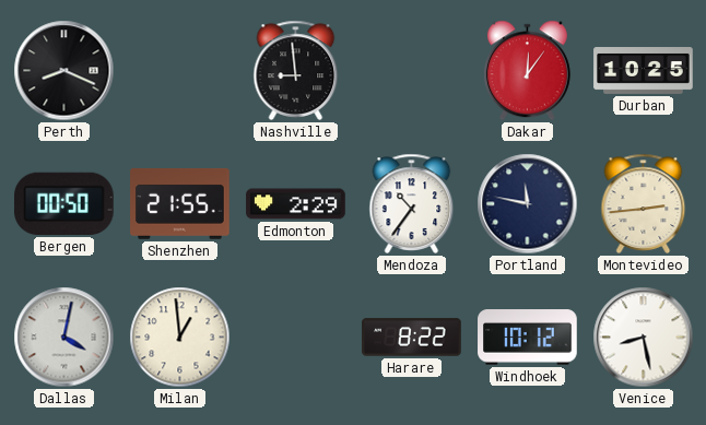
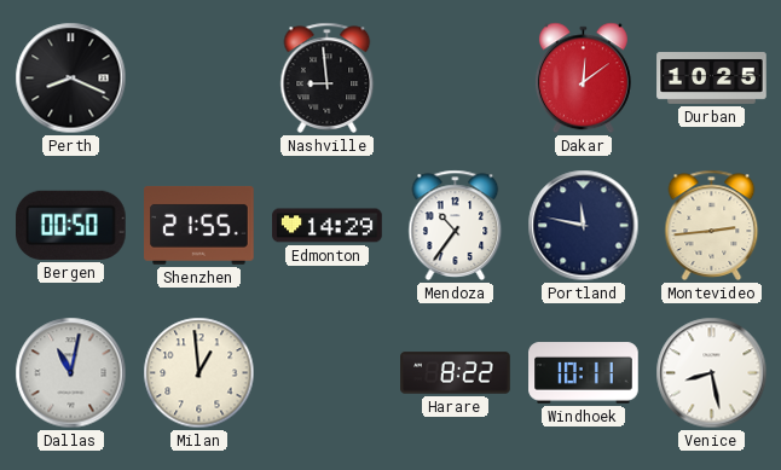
Dakar: 12:06 -> 12:09
Edmonton: 2:29 -> 14:29
Dallas: 4:02 -> 11:02
Windhoek: 10:12 -> 10:11
